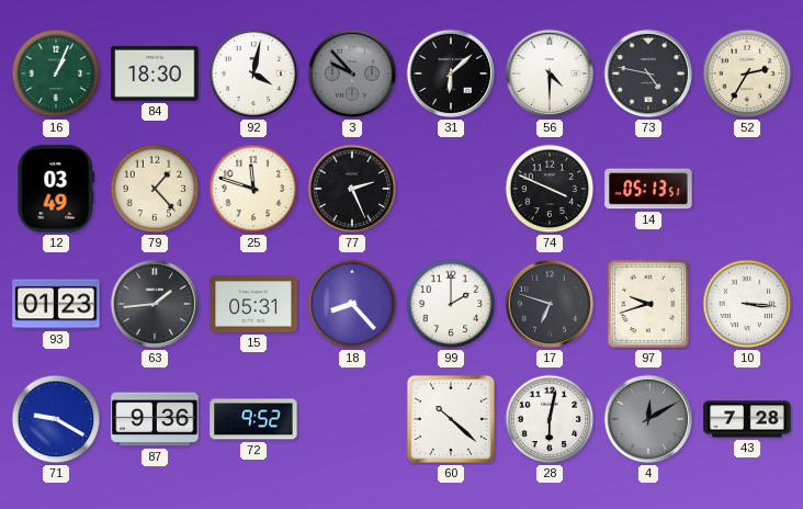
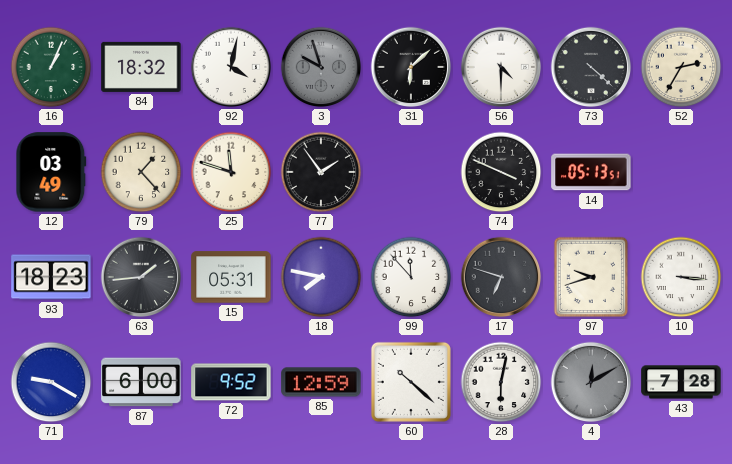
84: 18:30 -> 18:32
3: 9:53 -> 9:57
73: 4:47 -> 4:22
77: 2:26 -> 1:54
93: 01:23 -> 18:23
18: 8:23 -> 7:47
99: 2:00 -> 11:53
87: 9:36 -> 6:00
85: none -> 12:59
